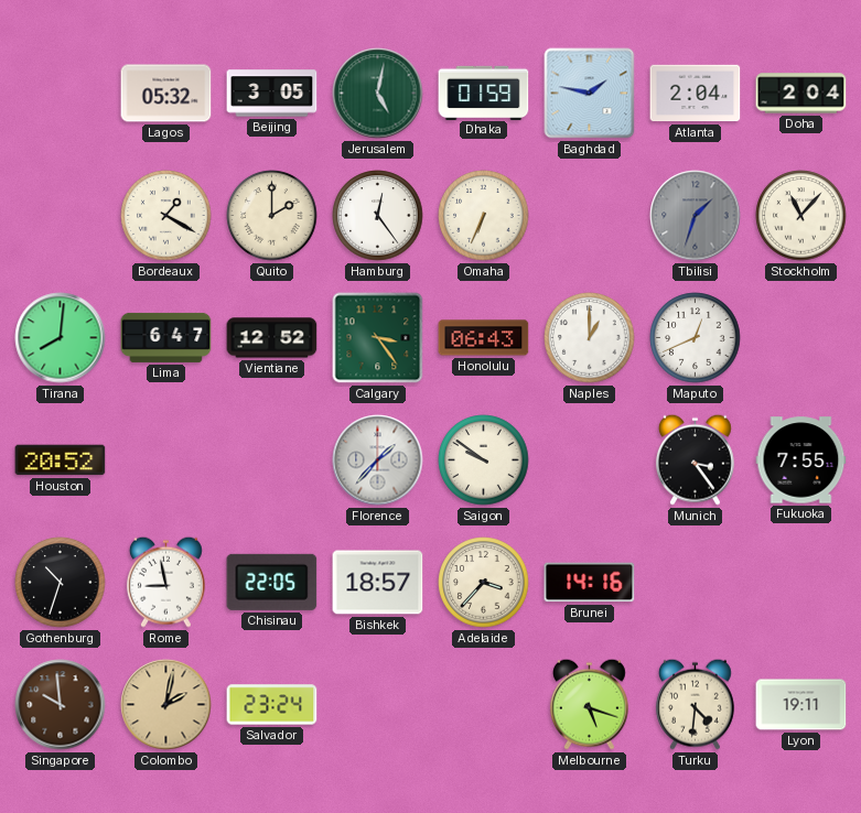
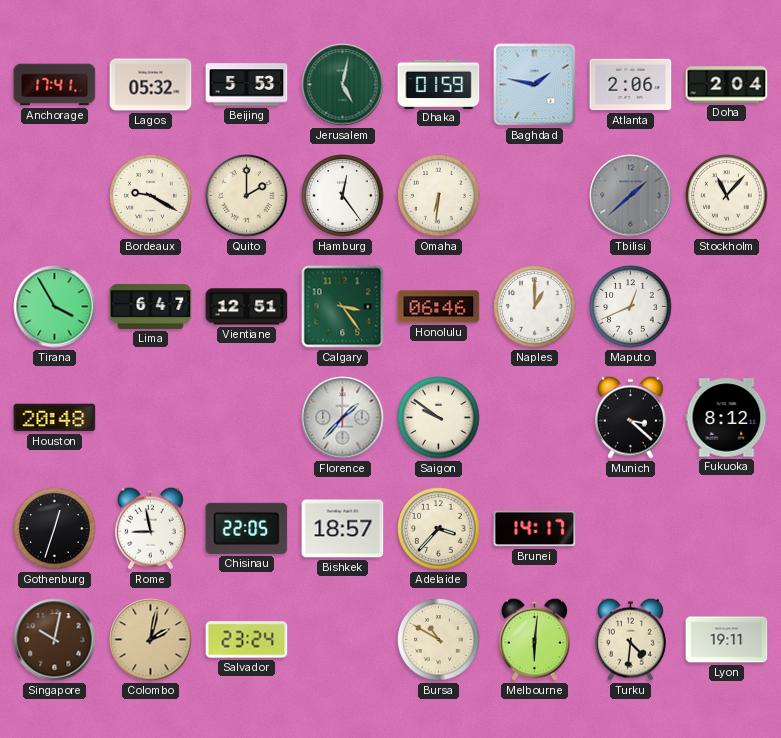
Anchorage: none -> 17:41
Beijing: 3:05 -> 5:53
Atlanta: 2:04 -> 2:06
Bordeaux: 1:20 -> 9:20
Omaha: 6:34 -> 6:31
Tbilisi: 1:33 -> 1:38
Tirana: 8:01 -> 3:55
Vientiane: 12:52 -> 12:51
Honolulu: 06:43 -> 06:46
Houston: 20:52 -> 20:48
Munich: 3:24 -> 3:22
Fukuoka: 7:55 -> 8:12
Gothenburg: 10:33 -> 12:33
Brunei: 14:16 -> 14:17
Singapore: 9:59 -> 10:02
Bursa: none -> 10:50
Melbourne: 5:18 -> 6:01
